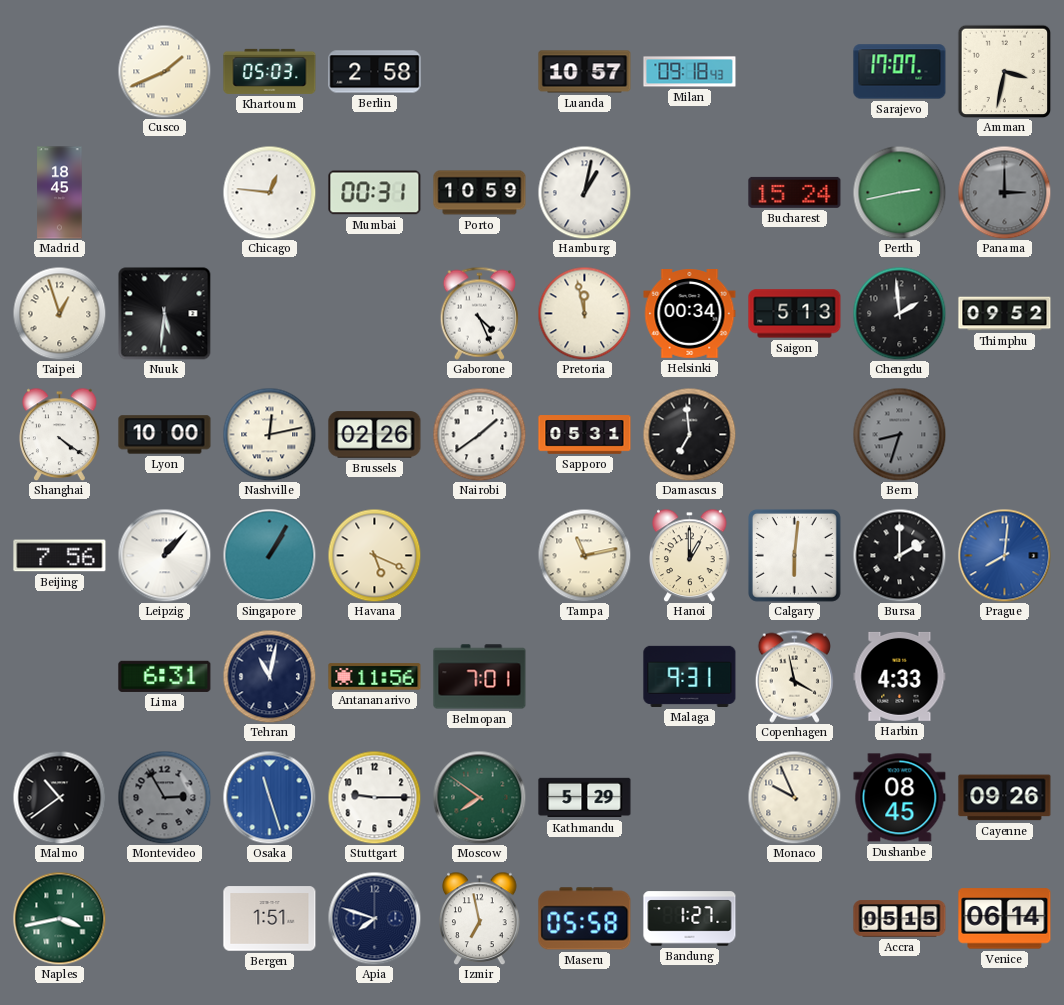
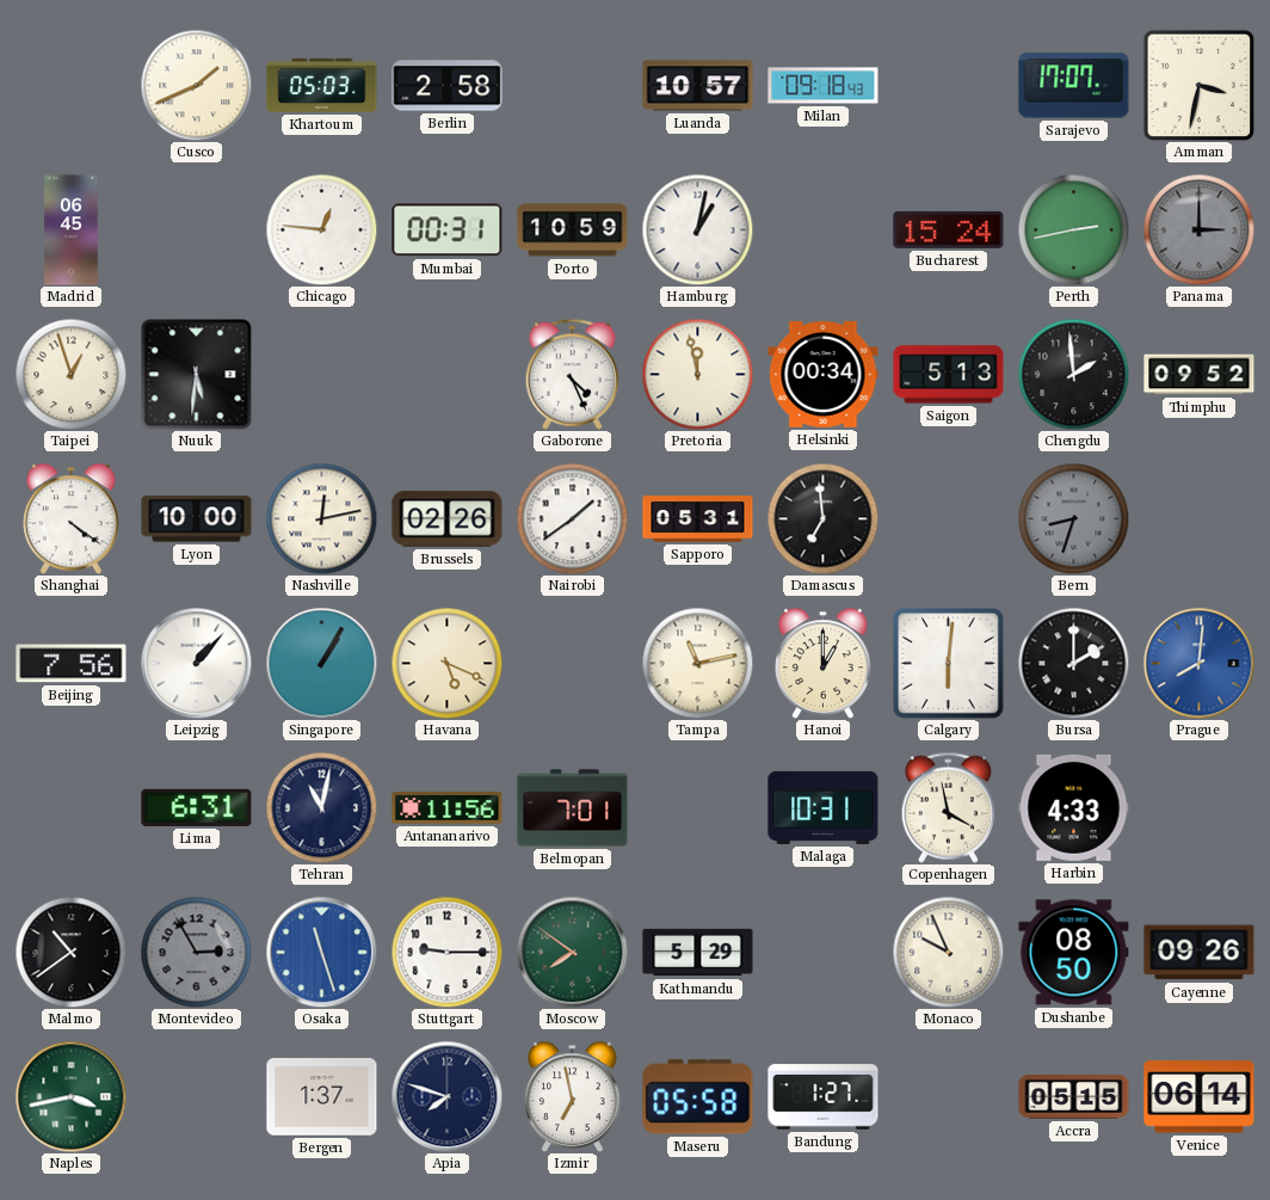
Madrid: 18:45 -> 06:45
Malaga: 9:31 -> 10:31
Dushanbe: 08:45 -> 08:50
Bergen: 1:51 -> 1:37
